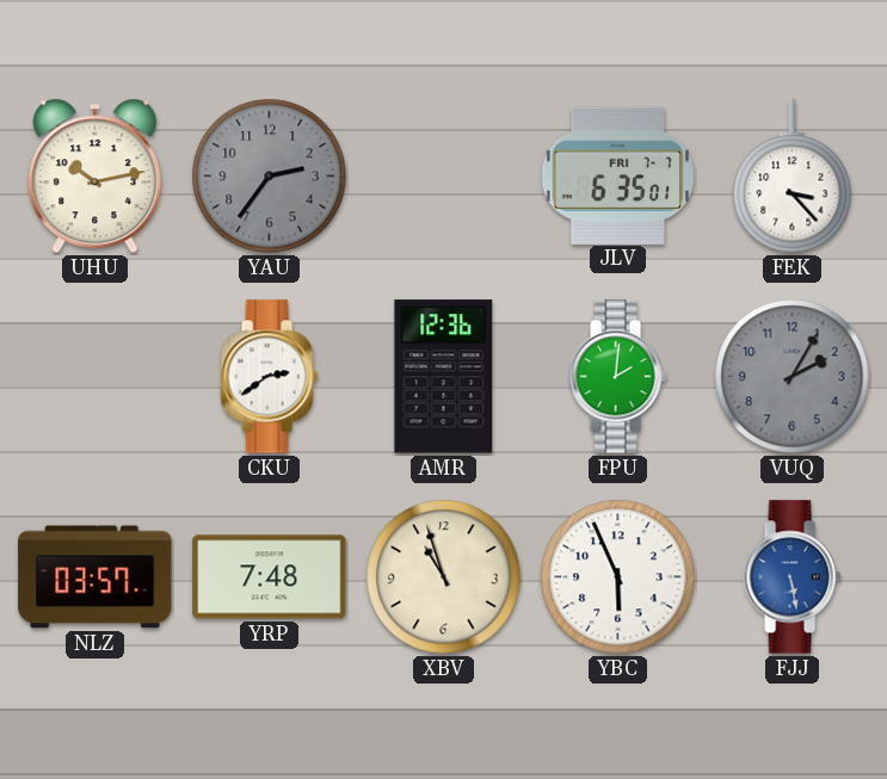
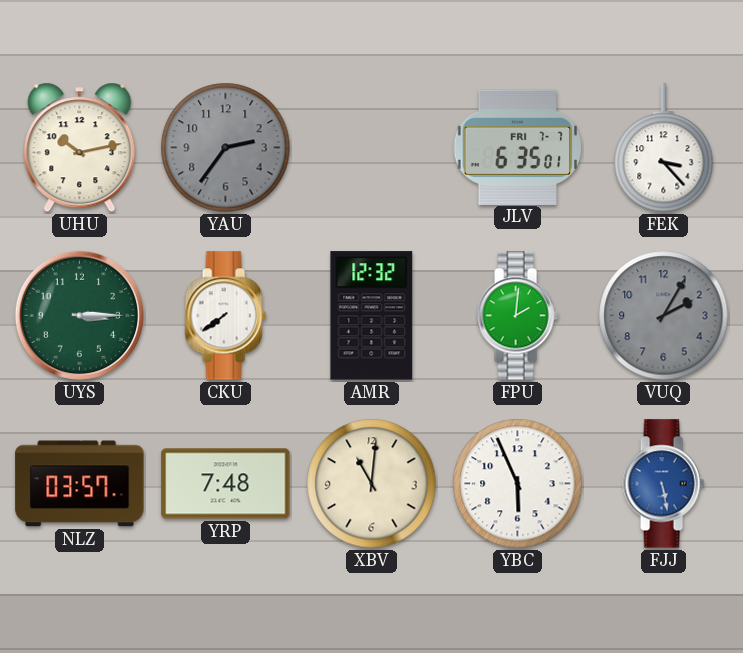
UYS: none -> 3:15
CKU: 2:39 -> 7:39
AMR: 12:36 -> 12:32
XBV: 10:57 -> 11:01
